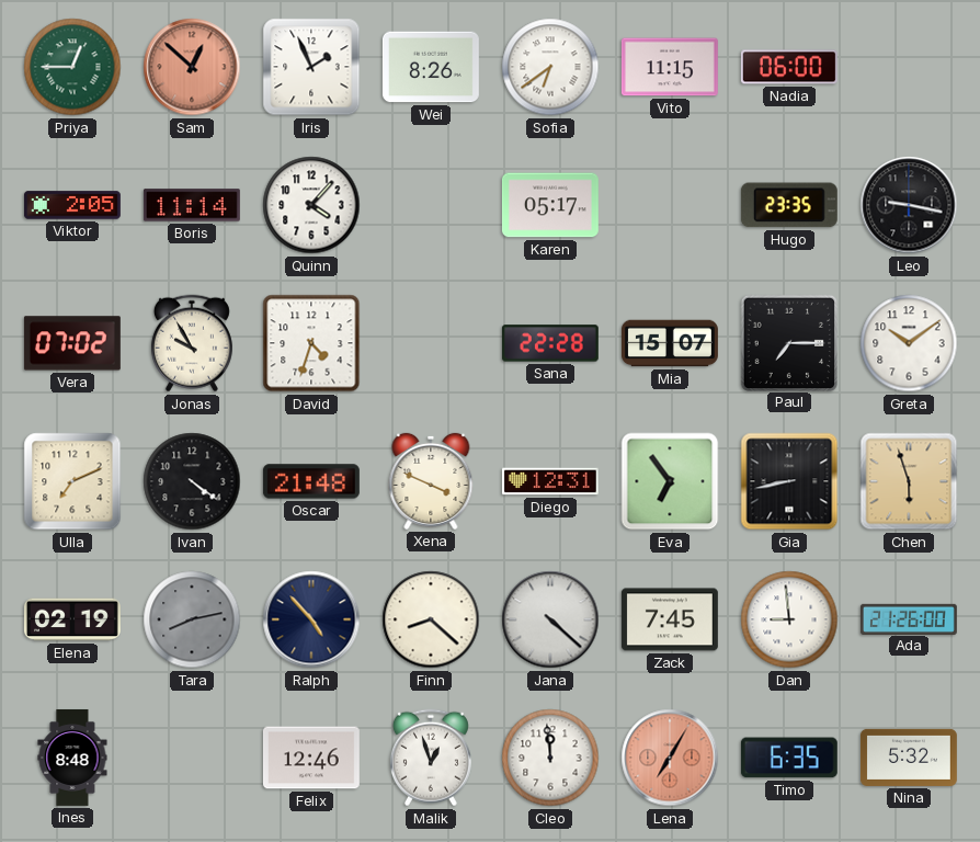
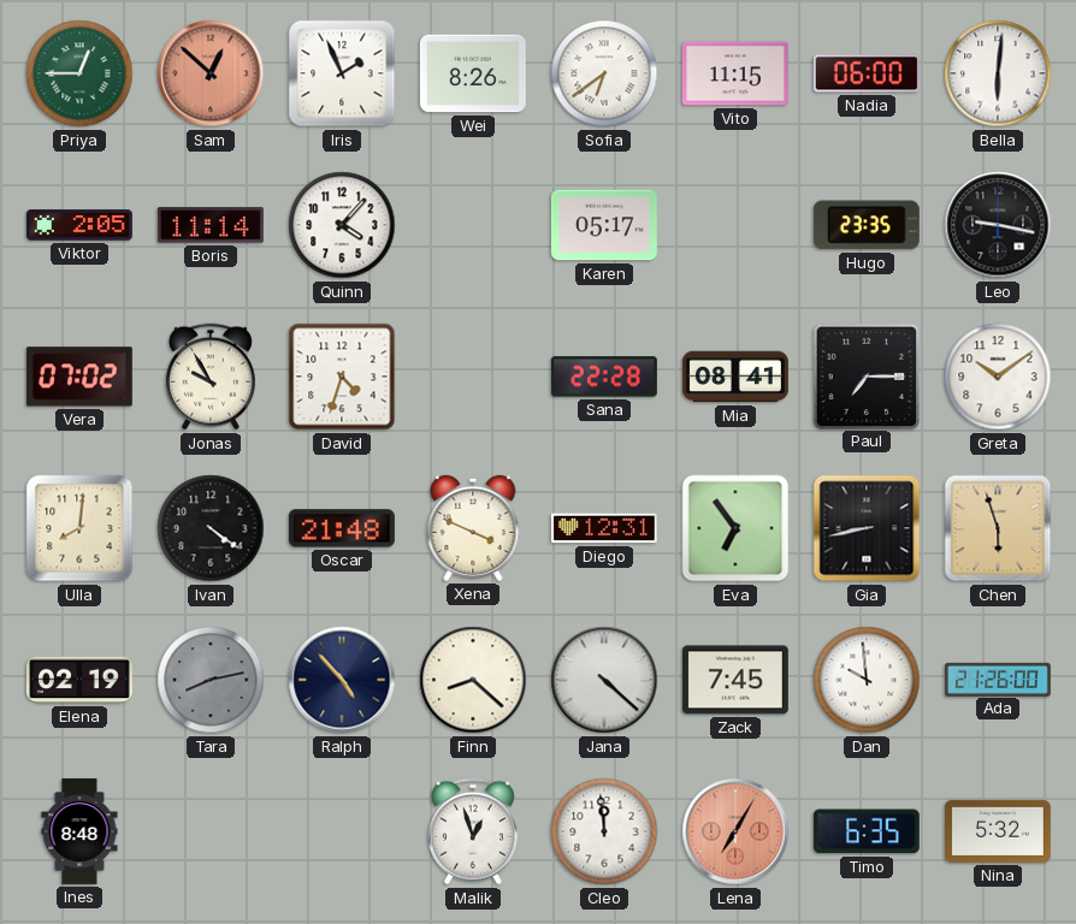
Bella: none -> 6:01
Mia: 15:07 -> 08:41
Ulla: 7:11 -> 8:01
Dan: 8:59 -> 9:59
Felix: 12:46 -> none
